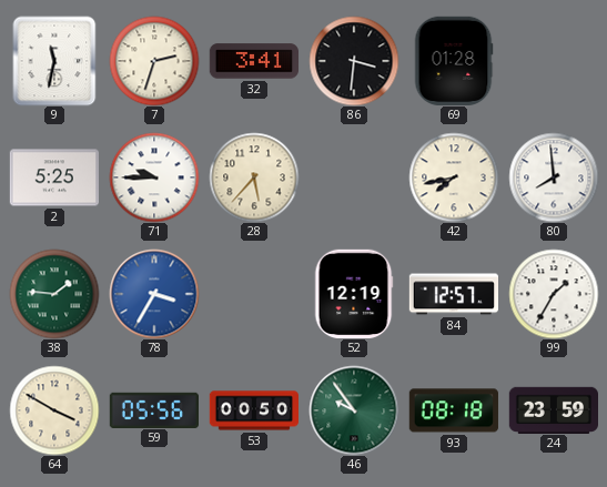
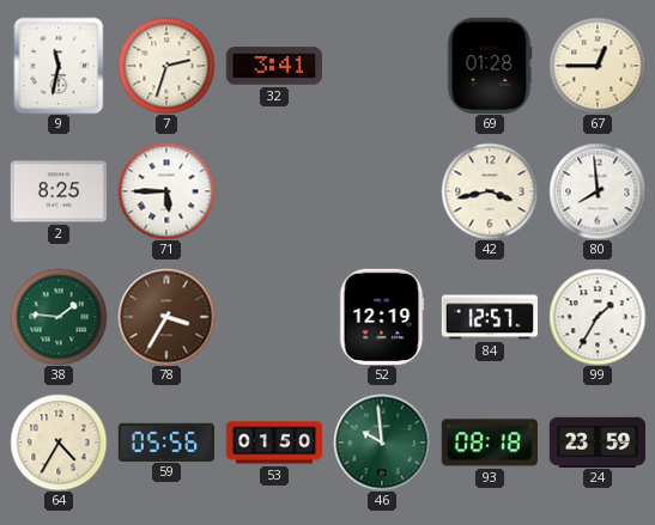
86: 3:31 -> none
67: none -> 12:45
2: 5:25 -> 8:25
71: 9:45 -> 5:45
28: 5:37 -> none
42: 7:43 -> 3:43
78 dial: blue -> brown
64: 3:50 -> 4:35
53: 00:50 -> 01:50
46: 9:54 -> 9:59
